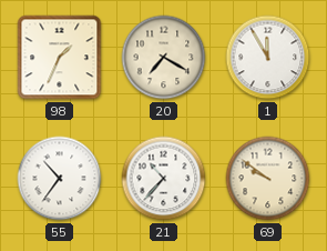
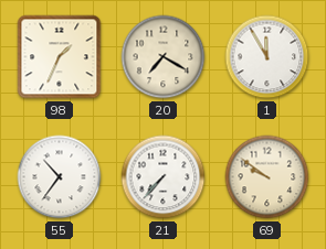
21: 10:37 -> 7:37
